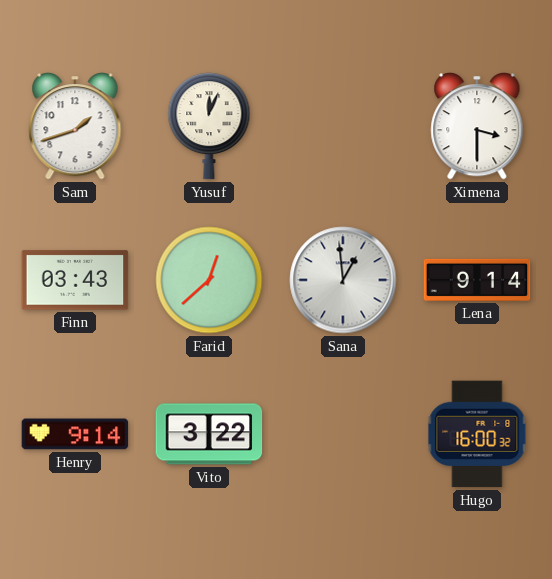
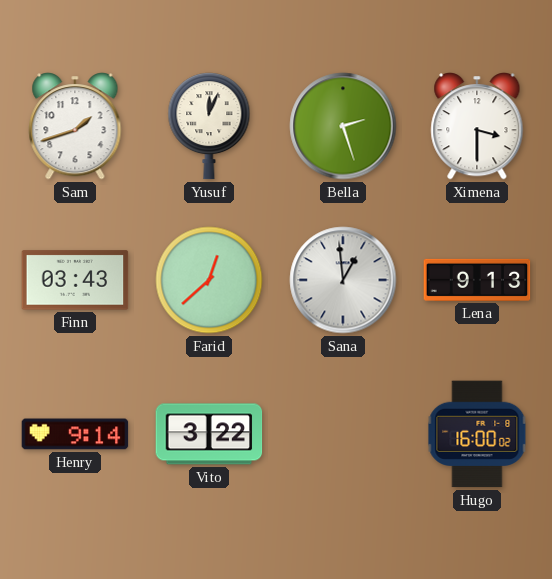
Bella: none -> 2:27
Lena: 9:14 -> 9:13
Hugo: 16:00:32 -> 16:00:02
